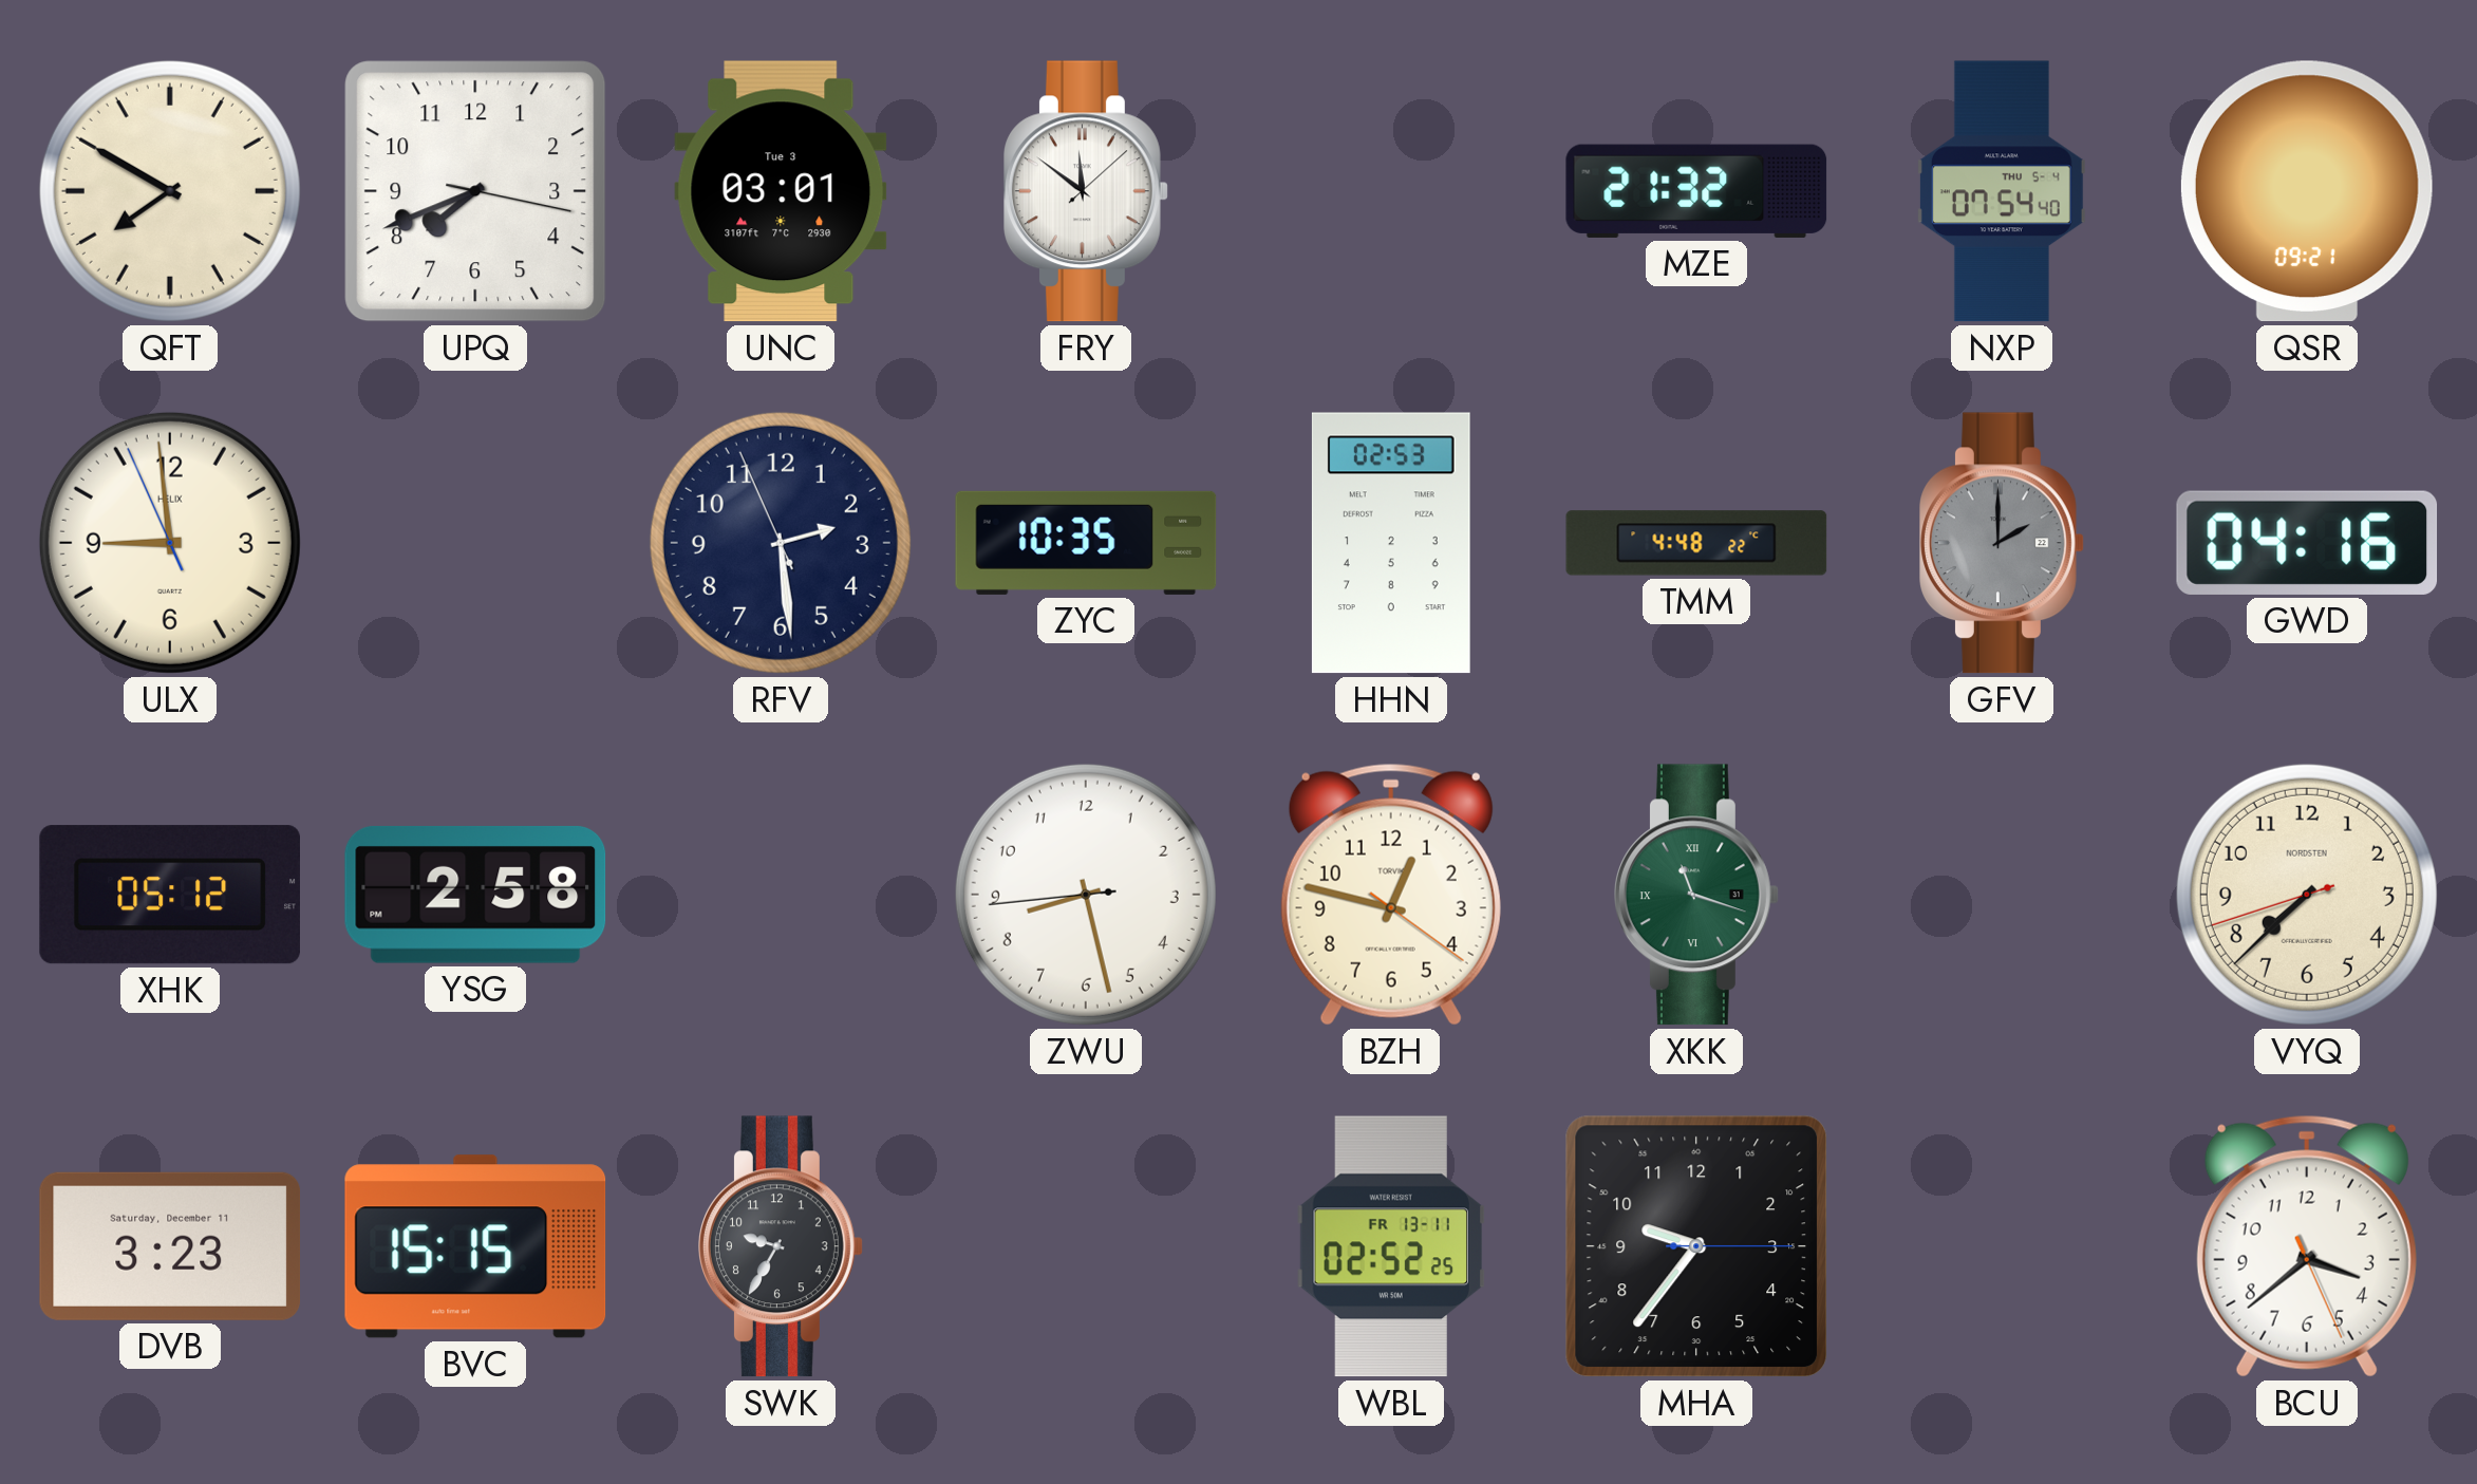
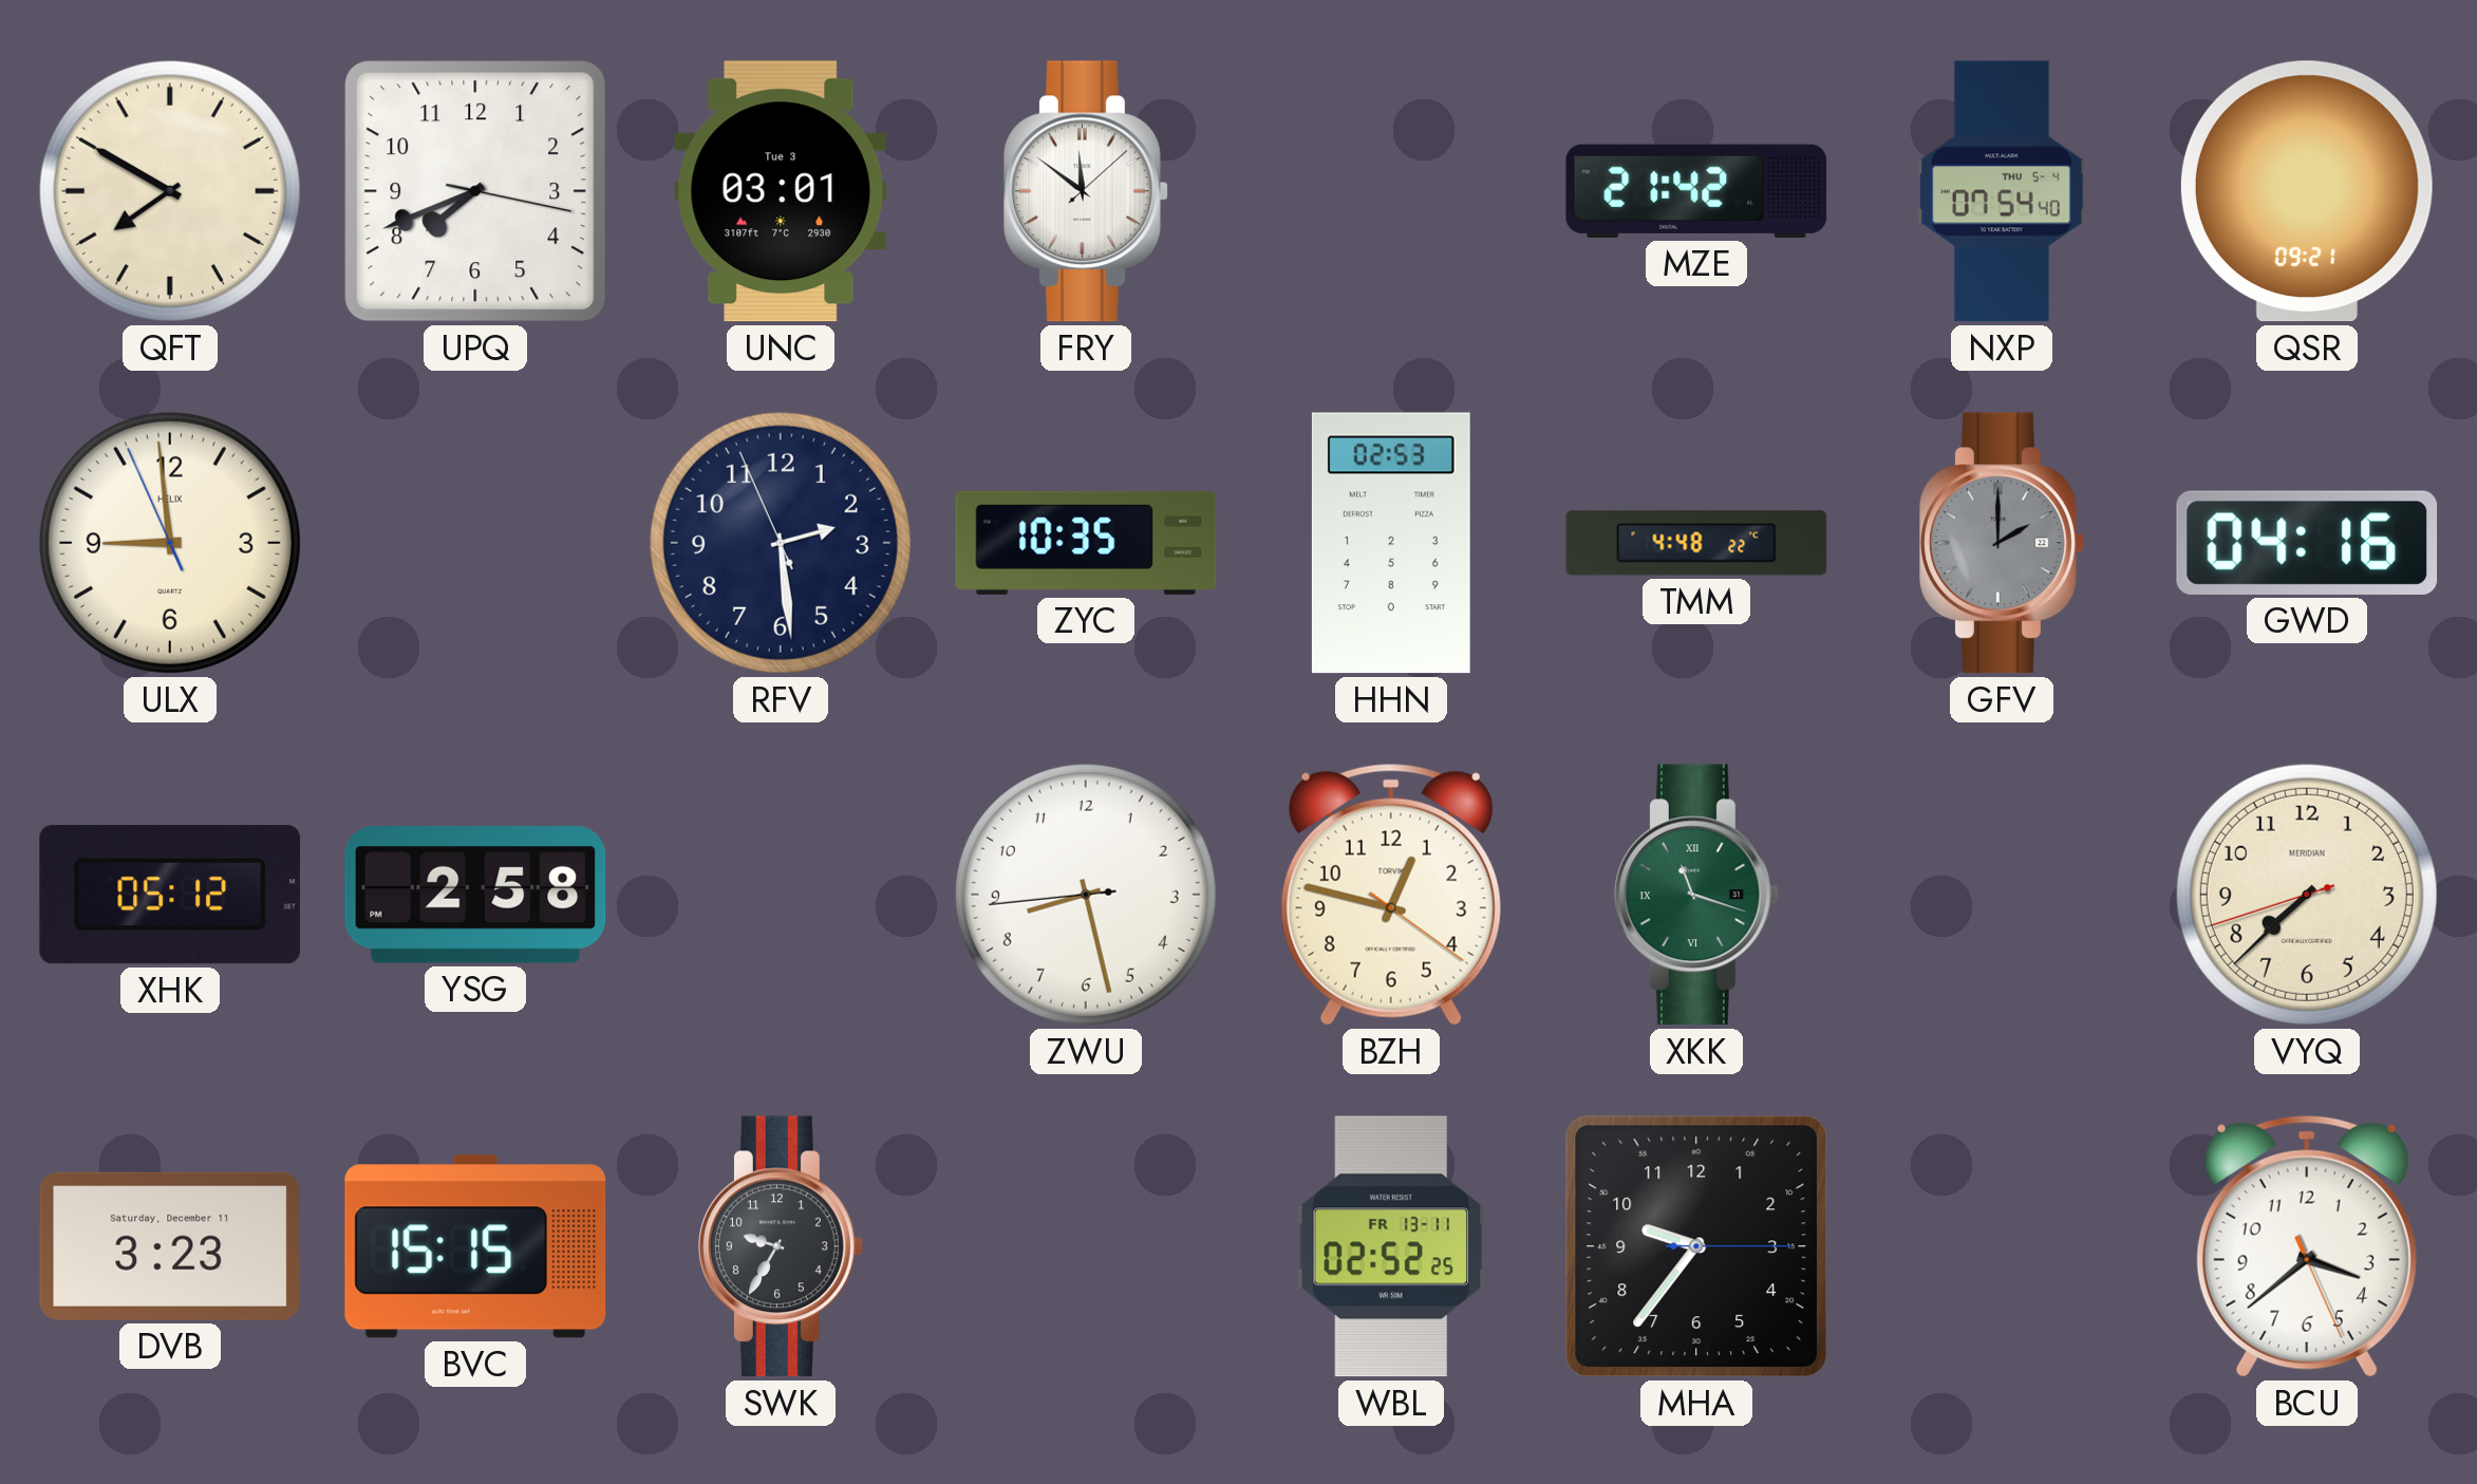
MZE: 21:32 -> 21:42
VYQ brand: NORDSTEN -> MERIDIAN
